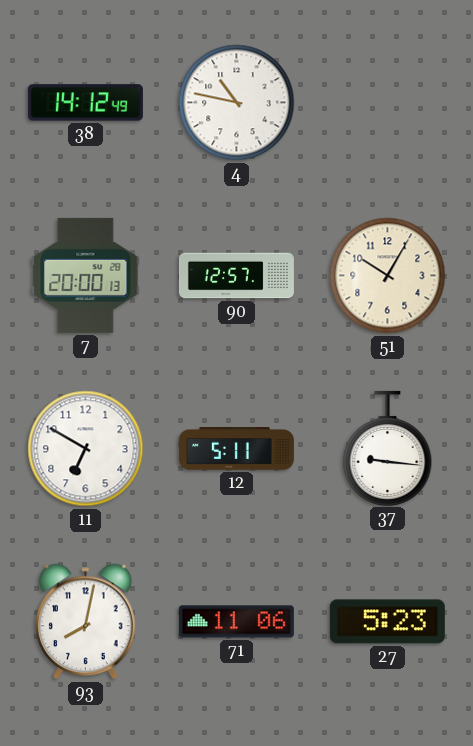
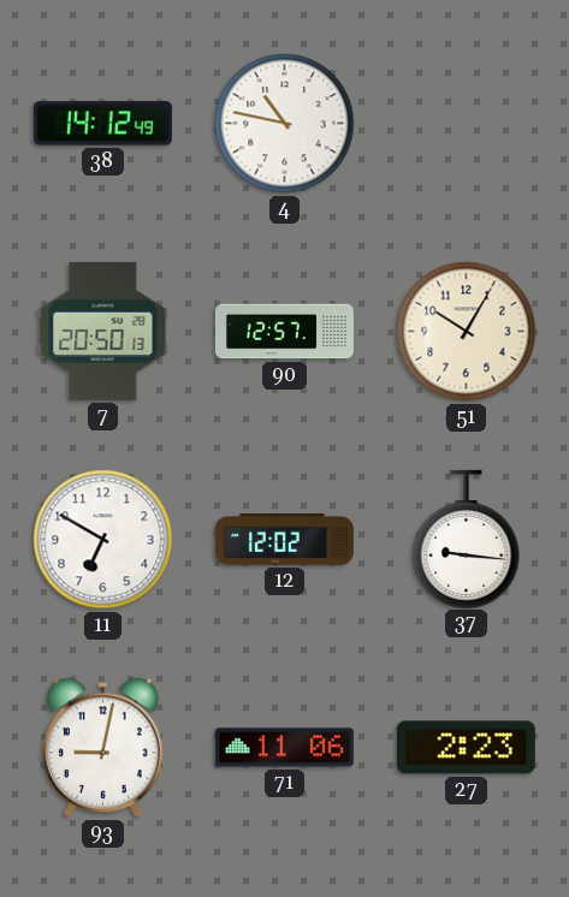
7: 20:00 -> 20:50
12: 5:11 -> 12:02
93: 8:02 -> 9:02
27: 5:23 -> 2:23
